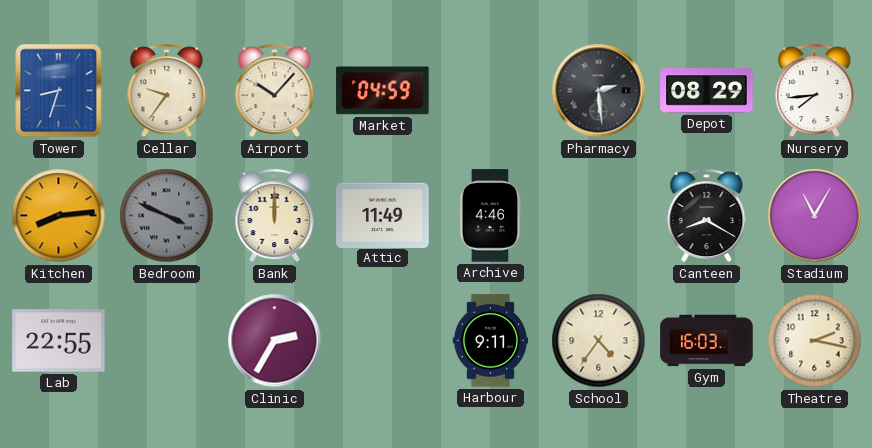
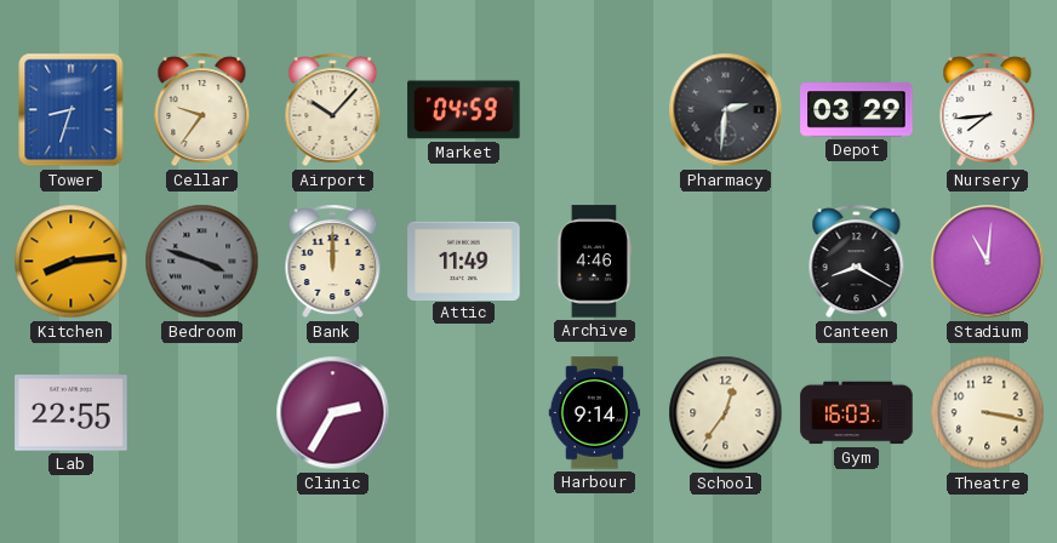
Pharmacy: 2:29 -> 2:31
Depot: 08:29 -> 03:29
Bedroom: 3:49 -> 3:48
Stadium: 11:05 -> 11:01
Harbour: 9:11 -> 9:14
School: 4:36 -> 12:36
Theatre: 2:17 -> 3:17
